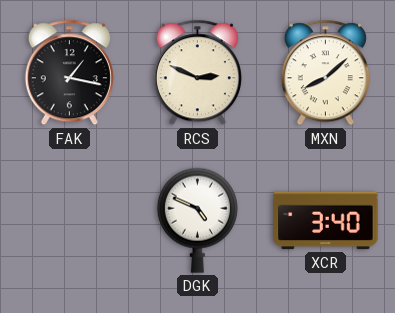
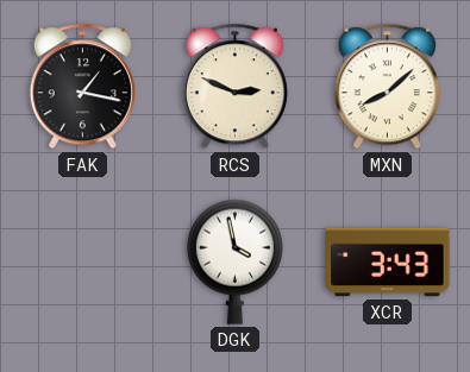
DGK: 4:49 -> 3:58
XCR: 3:40 -> 3:43
